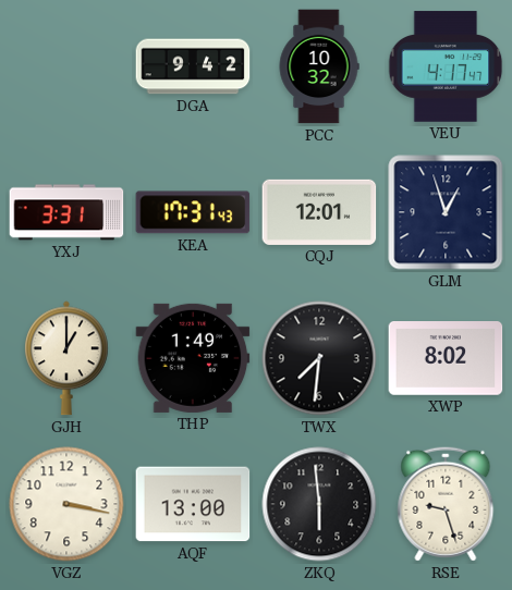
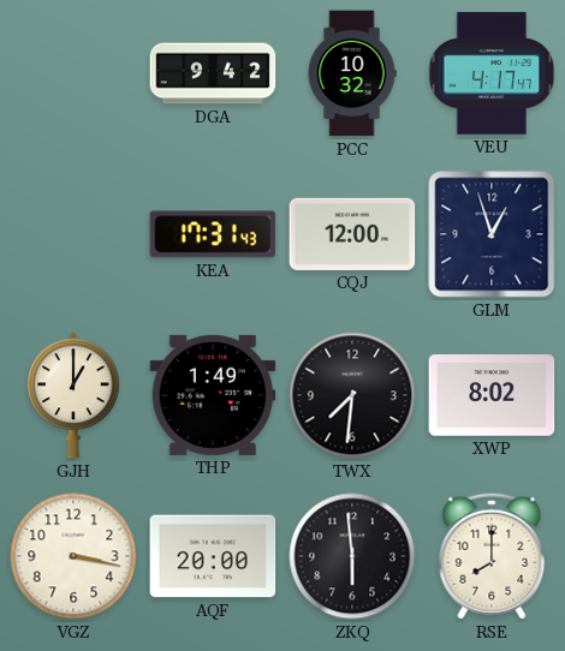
YXJ: 3:31 -> none
CQJ: 12:01 -> 12:00
AQF: 13:00 -> 20:00
RSE: 9:27 -> 8:00
